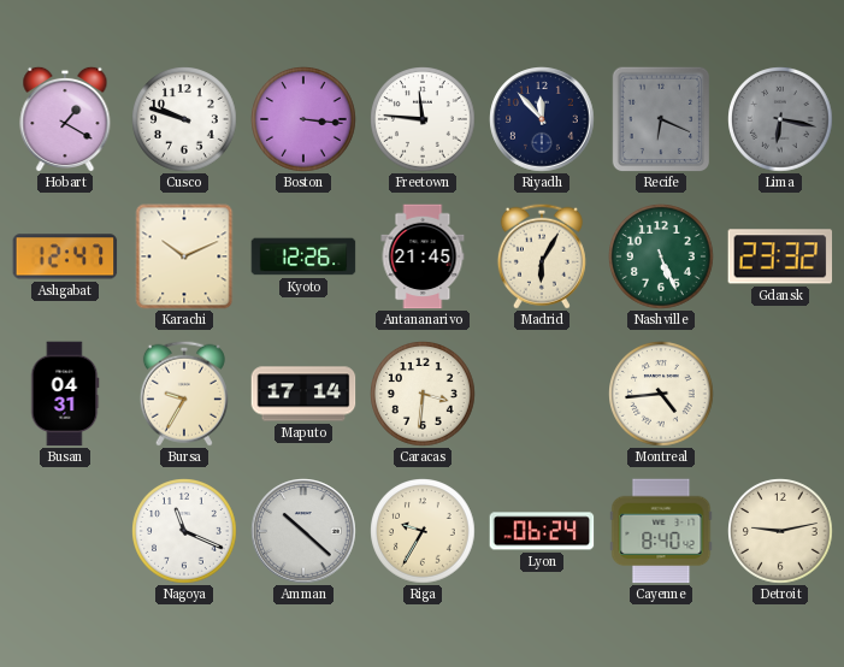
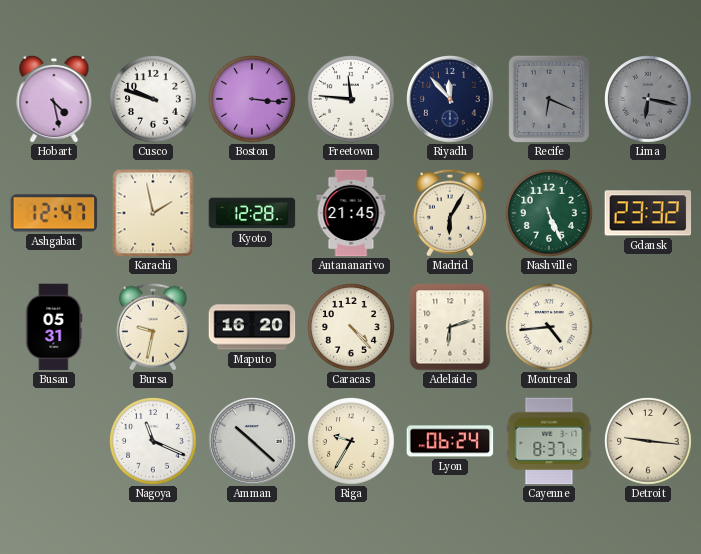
Hobart: 1:20 -> 4:28
Karachi: 10:11 -> 1:58
Kyoto: 12:26 -> 12:28
Busan: 04:31 -> 05:31
Bursa: 9:35 -> 9:32
Maputo: 17:14 -> 16:20
Caracas: 3:31 -> 4:23
Adelaide: none -> 6:12
Cayenne: 8:40 -> 8:37
Detroit: 9:13 -> 9:16
